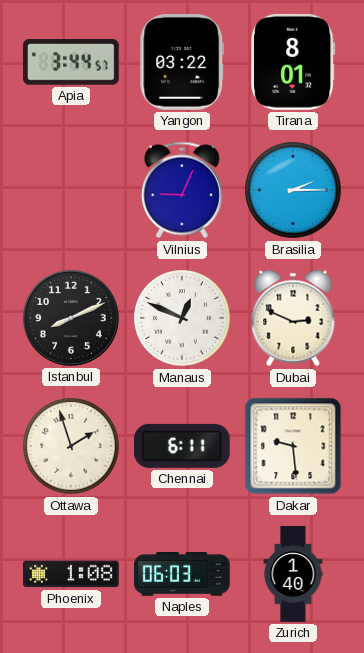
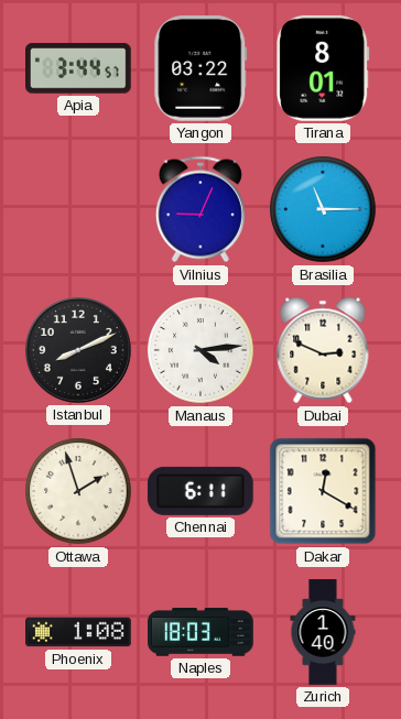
Brasilia: 2:15 -> 11:15
Manaus: 12:49 -> 4:14
Dakar: 9:29 -> 12:20
Naples: 06:03 -> 18:03
